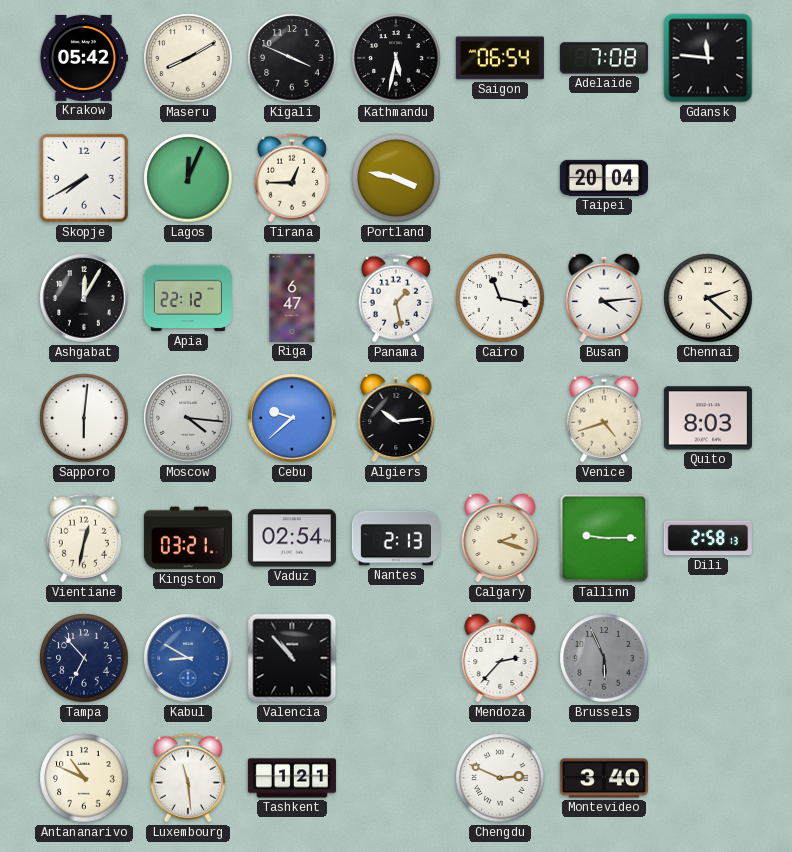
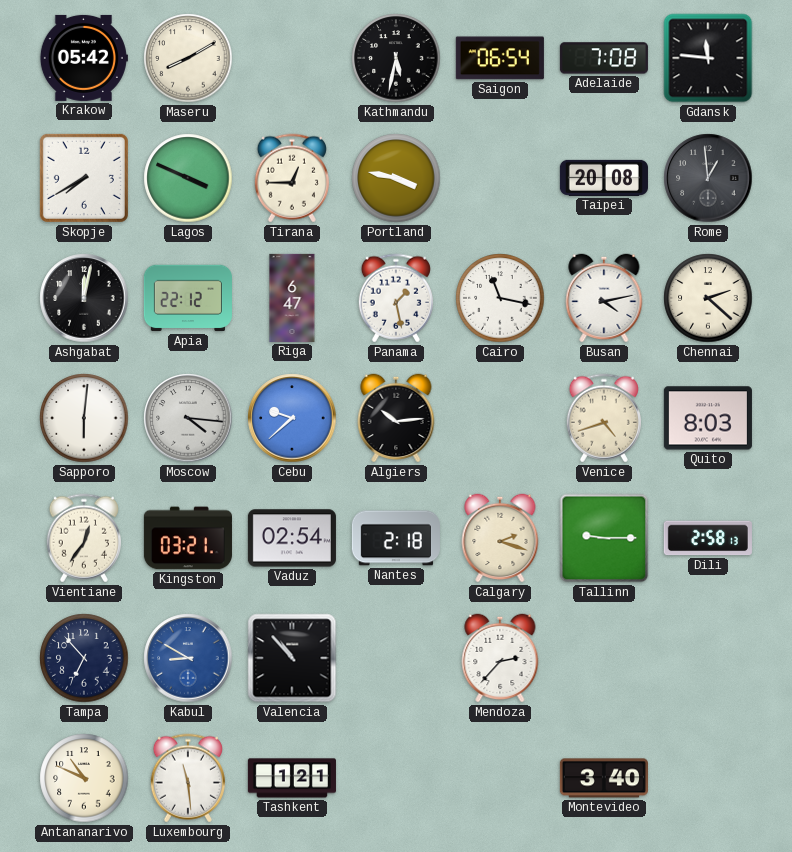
Kigali: 3:49 -> none
Lagos: 12:04 -> 3:49
Taipei: 20:04 -> 20:08
Rome: none -> 12:59
Ashgabat: 12:05 -> 12:02
Busan: 4:14 -> 4:13
Vientiane: 12:32 -> 12:36
Nantes: 2:13 -> 2:18
Brussels: 5:56 -> none
Chengdu: 2:49 -> none
